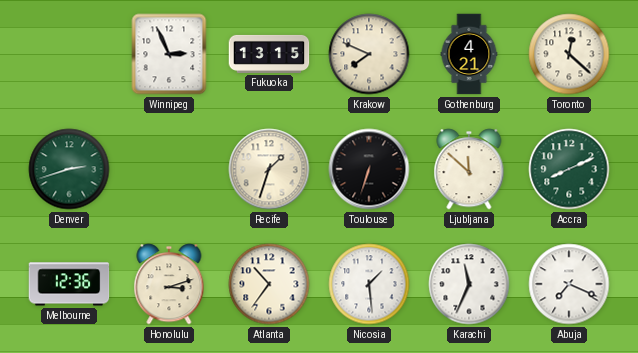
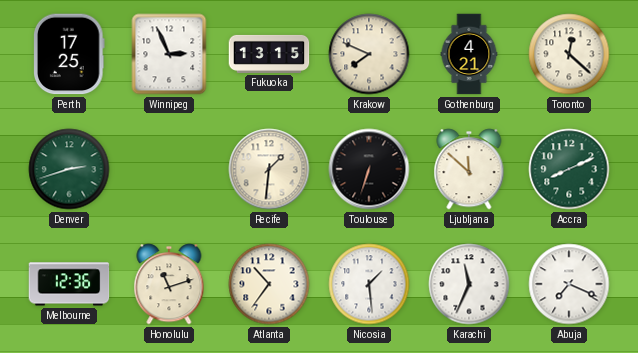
Perth: none -> 17:25
Recife: 1:33 -> 1:31
Honolulu: 3:12 -> 11:12
